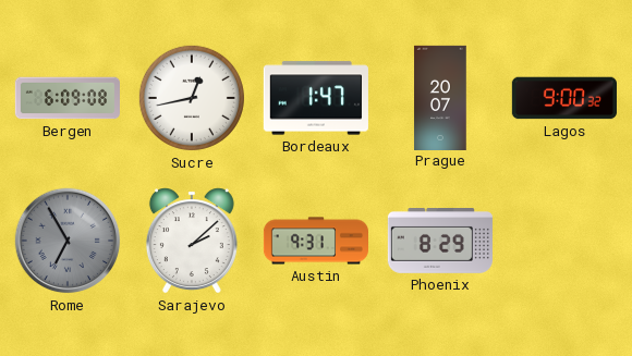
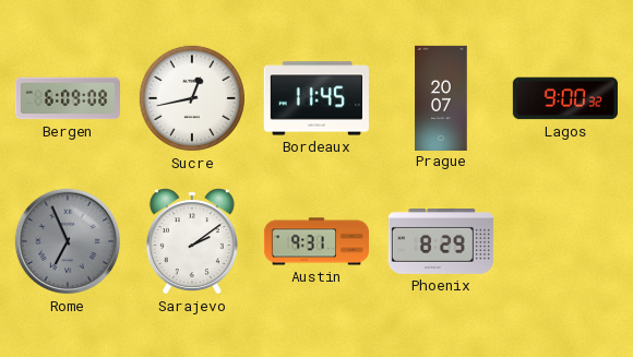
Bordeaux: 1:47 -> 11:45
Rome: 6:55 -> 6:56
Sarajevo: 2:08 -> 2:09
